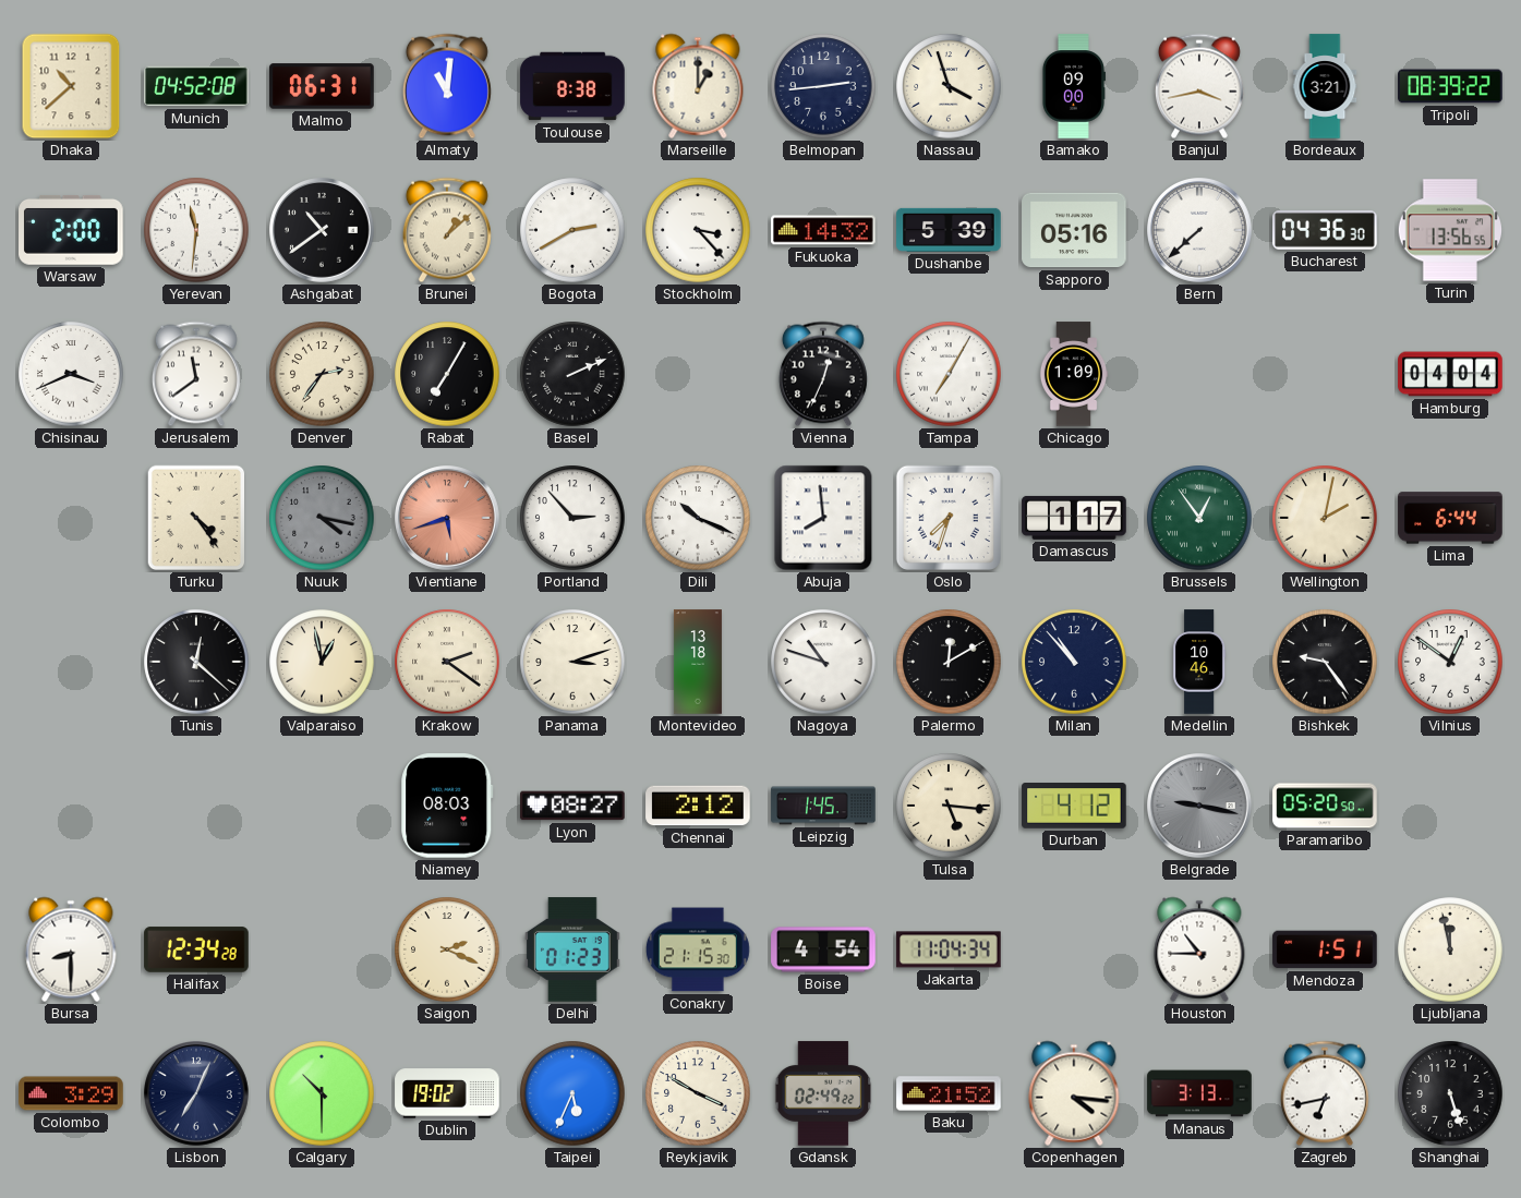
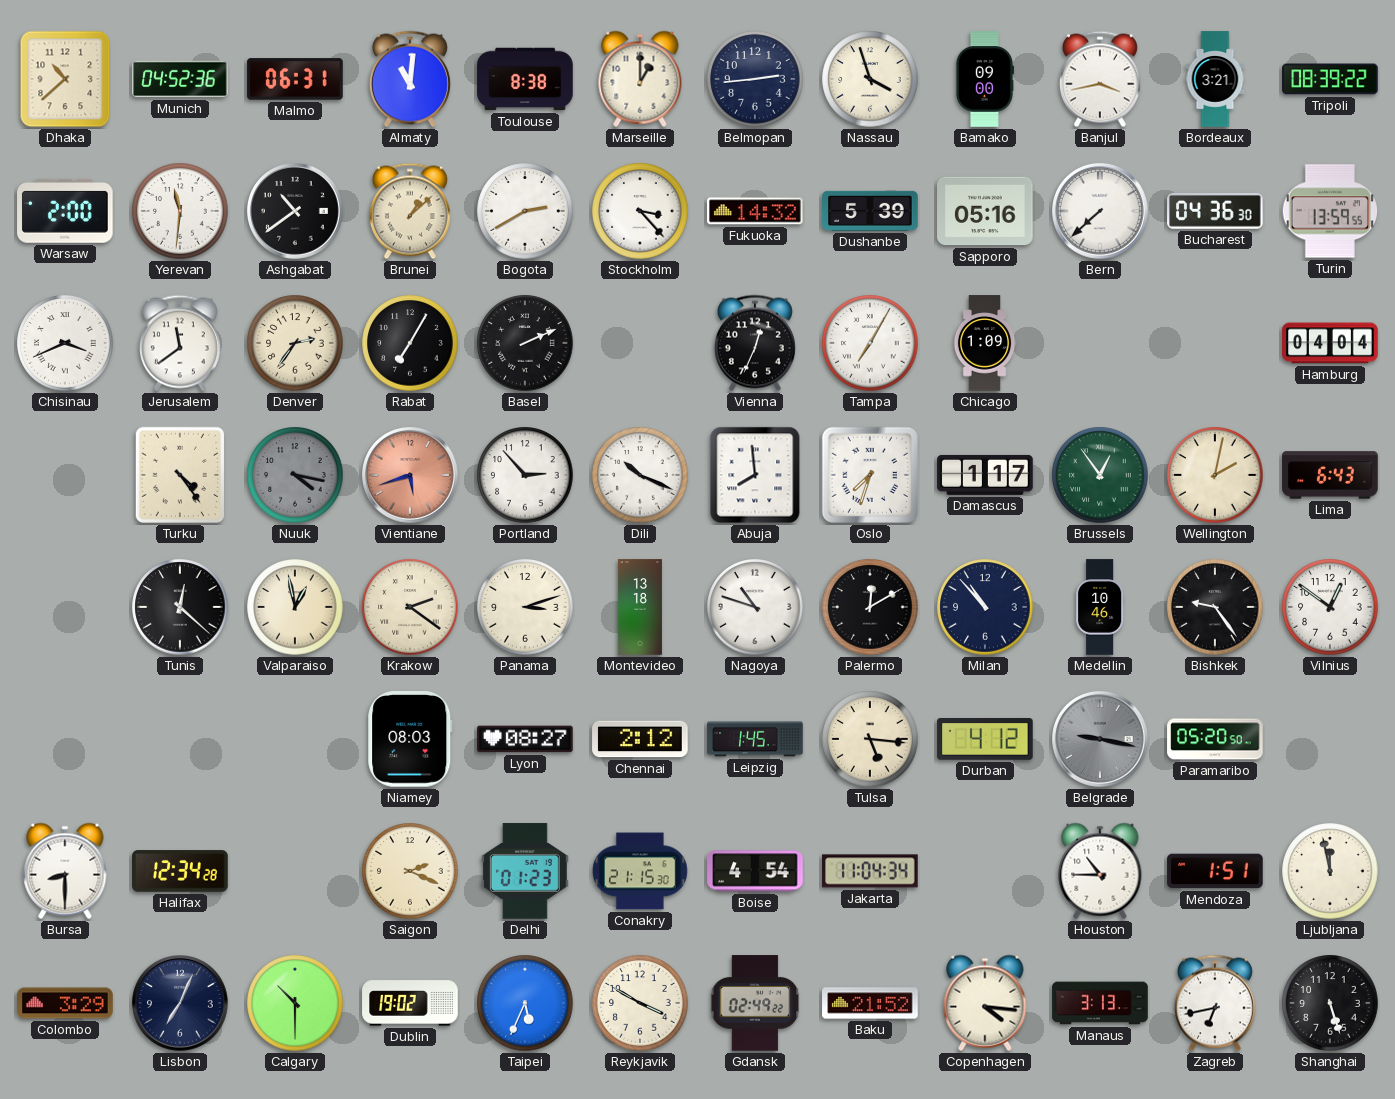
Munich: 04:52:08 -> 04:52:36
Turin: 13:56 -> 13:59
Lima: 6:44 -> 6:43
